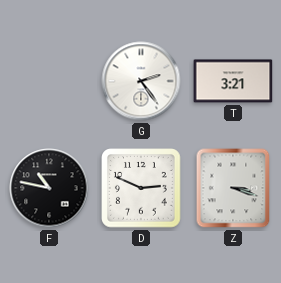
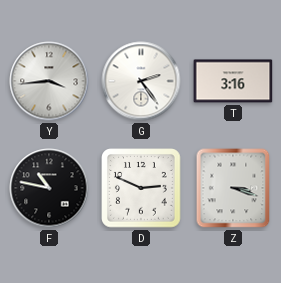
Y: none -> 3:44
T: 3:21 -> 3:16
